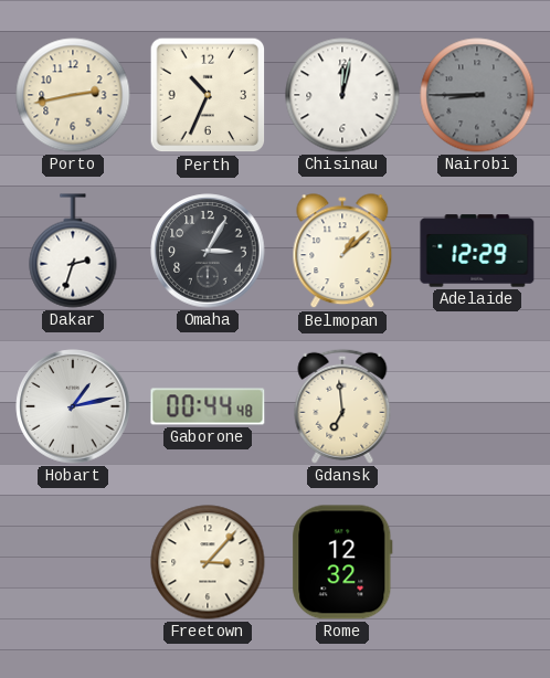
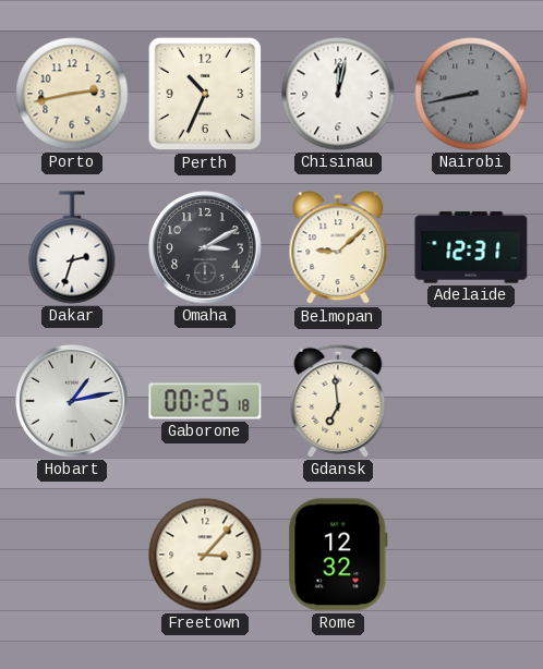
Nairobi: 8:45 -> 8:43
Omaha: 3:05 -> 3:10
Belmopan: 1:08 -> 9:08
Adelaide: 12:29 -> 12:31
Gaborone: 00:44 -> 00:25
